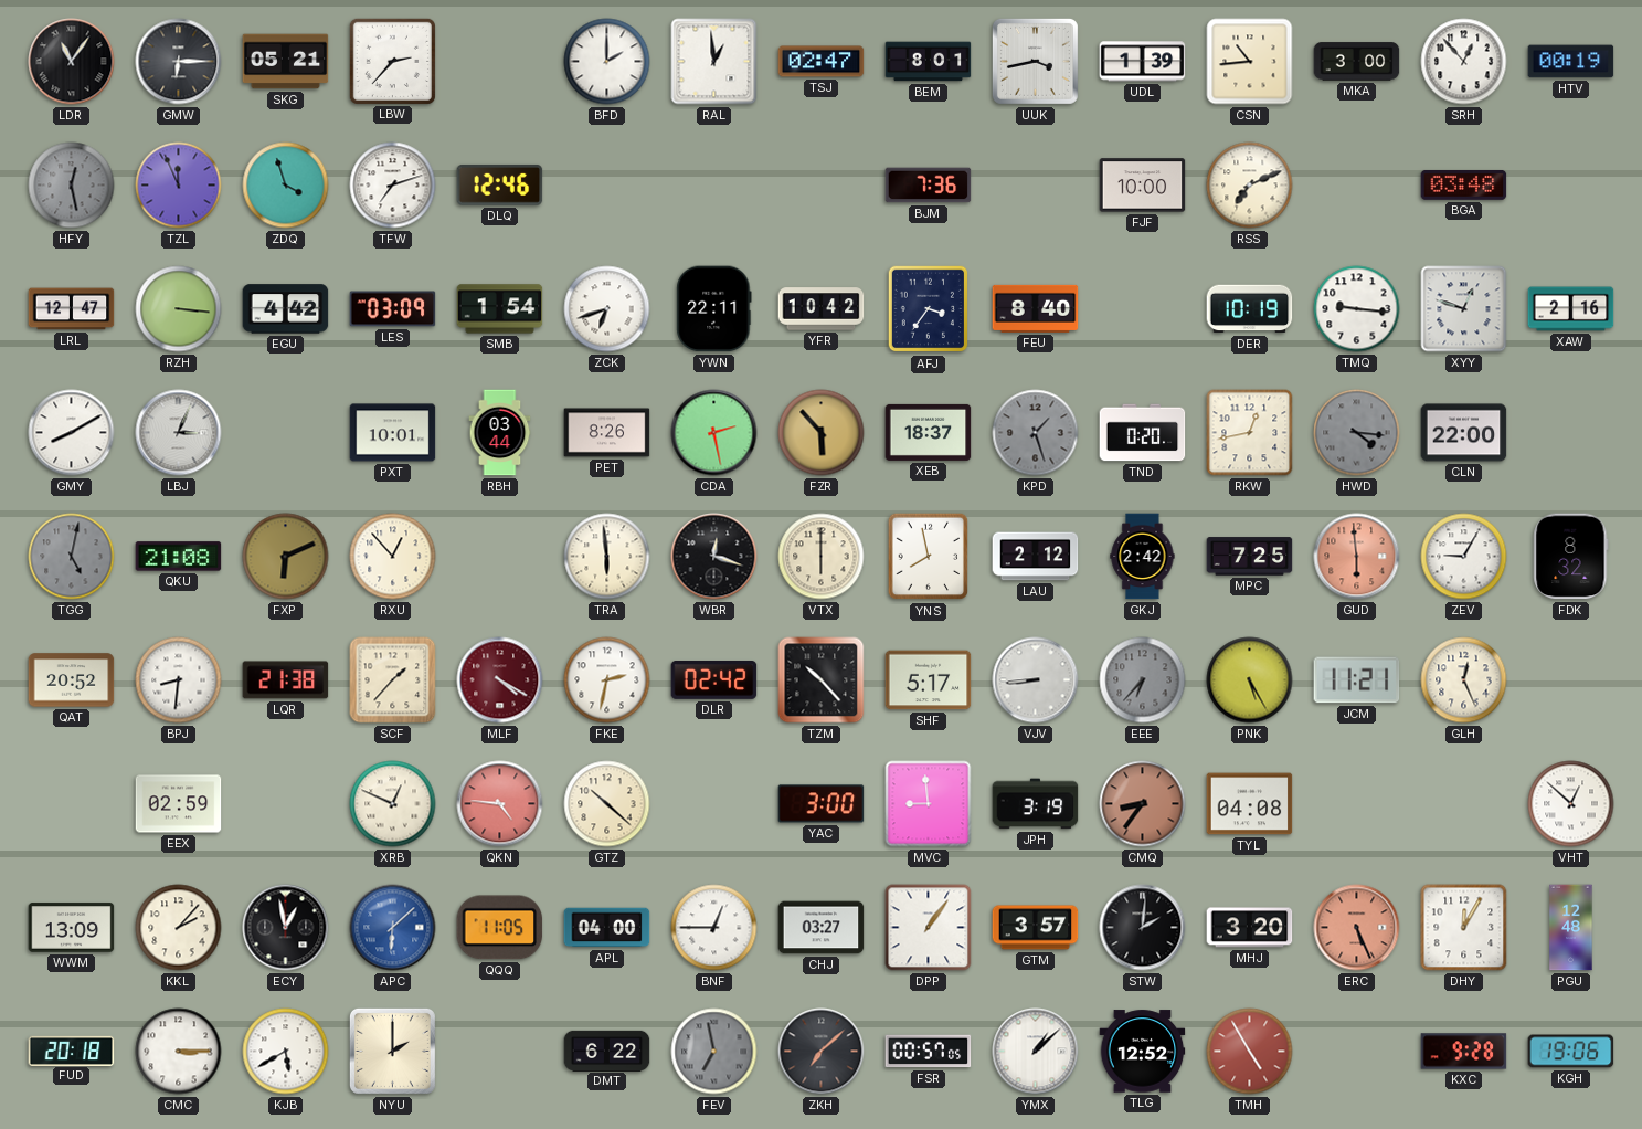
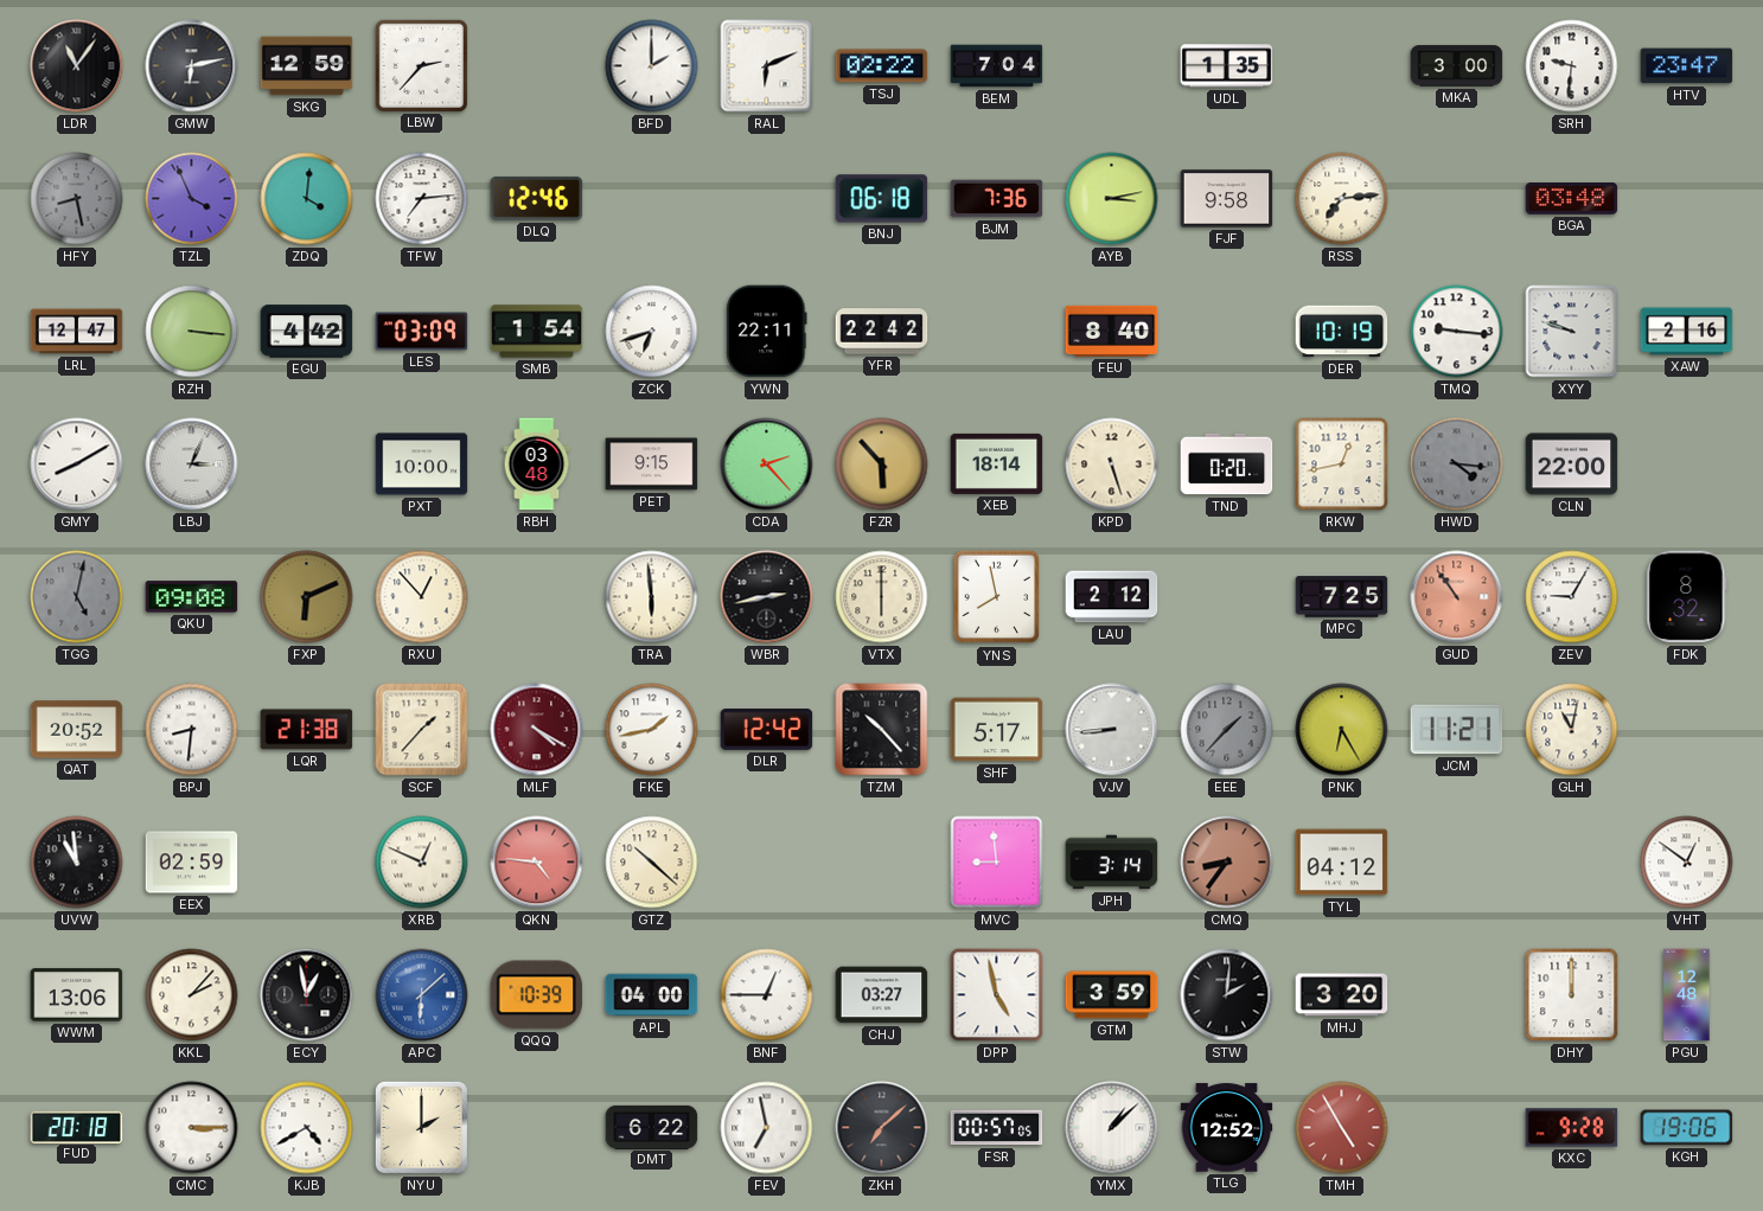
GMW: 6:15 -> 6:13
SKG: 05:21 -> 12:59
RAL: 12:59 -> 6:11
TSJ: 02:47 -> 02:22
BEM: 8:01 -> 7:04
UUK: 3:43 -> none
UDL: 1:39 -> 1:35
CSN: 10:44 -> none
SRH: 12:53 -> 9:31
HTV: 00:19 -> 23:47
HFY: 12:28 -> 8:28
TZL: 11:56 -> 3:56
ZDQ: 3:57 -> 4:01
TFW: 7:12 -> 7:14
BNJ: none -> 06:18
AYB: none -> 3:13
FJF: 10:00 -> 9:58
RSS: 7:11 -> 7:14
YFR: 10:42 -> 22:42
AFJ: 3:36 -> none
XYY: 12:48 -> 9:48
PXT: 10:01 -> 10:00
RBH: 03:44 -> 03:48
PET: 8:26 -> 9:15
CDA: 2:28 -> 2:23
XEB: 18:37 -> 18:14
KPD: 1:27 -> 5:27
KPD dial: grey -> cream
QKU: 21:08 -> 09:08
WBR: 12:18 -> 2:43
GKJ: 2:42 -> none
GUD: 5:59 -> 10:54
FKE: 2:32 -> 1:43
DLR: 02:42 -> 12:42
EEE: 6:37 -> 1:37
PNK: 5:25 -> 6:25
GLH: 12:26 -> 11:02
UVW: none -> 10:59
YAC: 3:00 -> none
JPH: 3:19 -> 3:14
TYL: 04:08 -> 04:12
VHT: 12:52 -> 12:51
WWM: 13:09 -> 13:06
QQQ: 11:05 -> 10:39
DPP: 1:06 -> 4:58
GTM: 3:57 -> 3:59
ERC: 5:26 -> none
DHY: 12:05 -> 12:00
KJB: 5:40 -> 4:40
FEV dial: grey -> white
